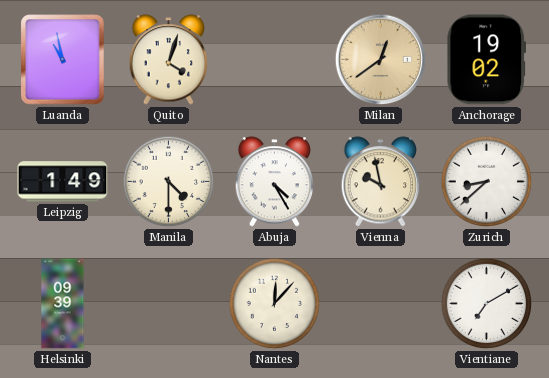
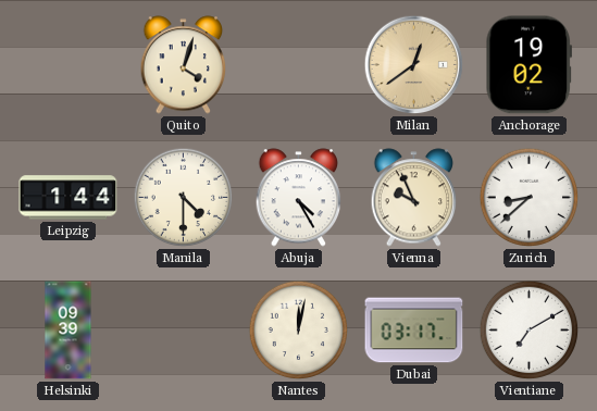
Luanda: 10:58 -> none
Leipzig: 1:49 -> 1:44
Vienna: 9:58 -> 9:56
Nantes: 12:07 -> 12:02
Dubai: none -> 03:17
